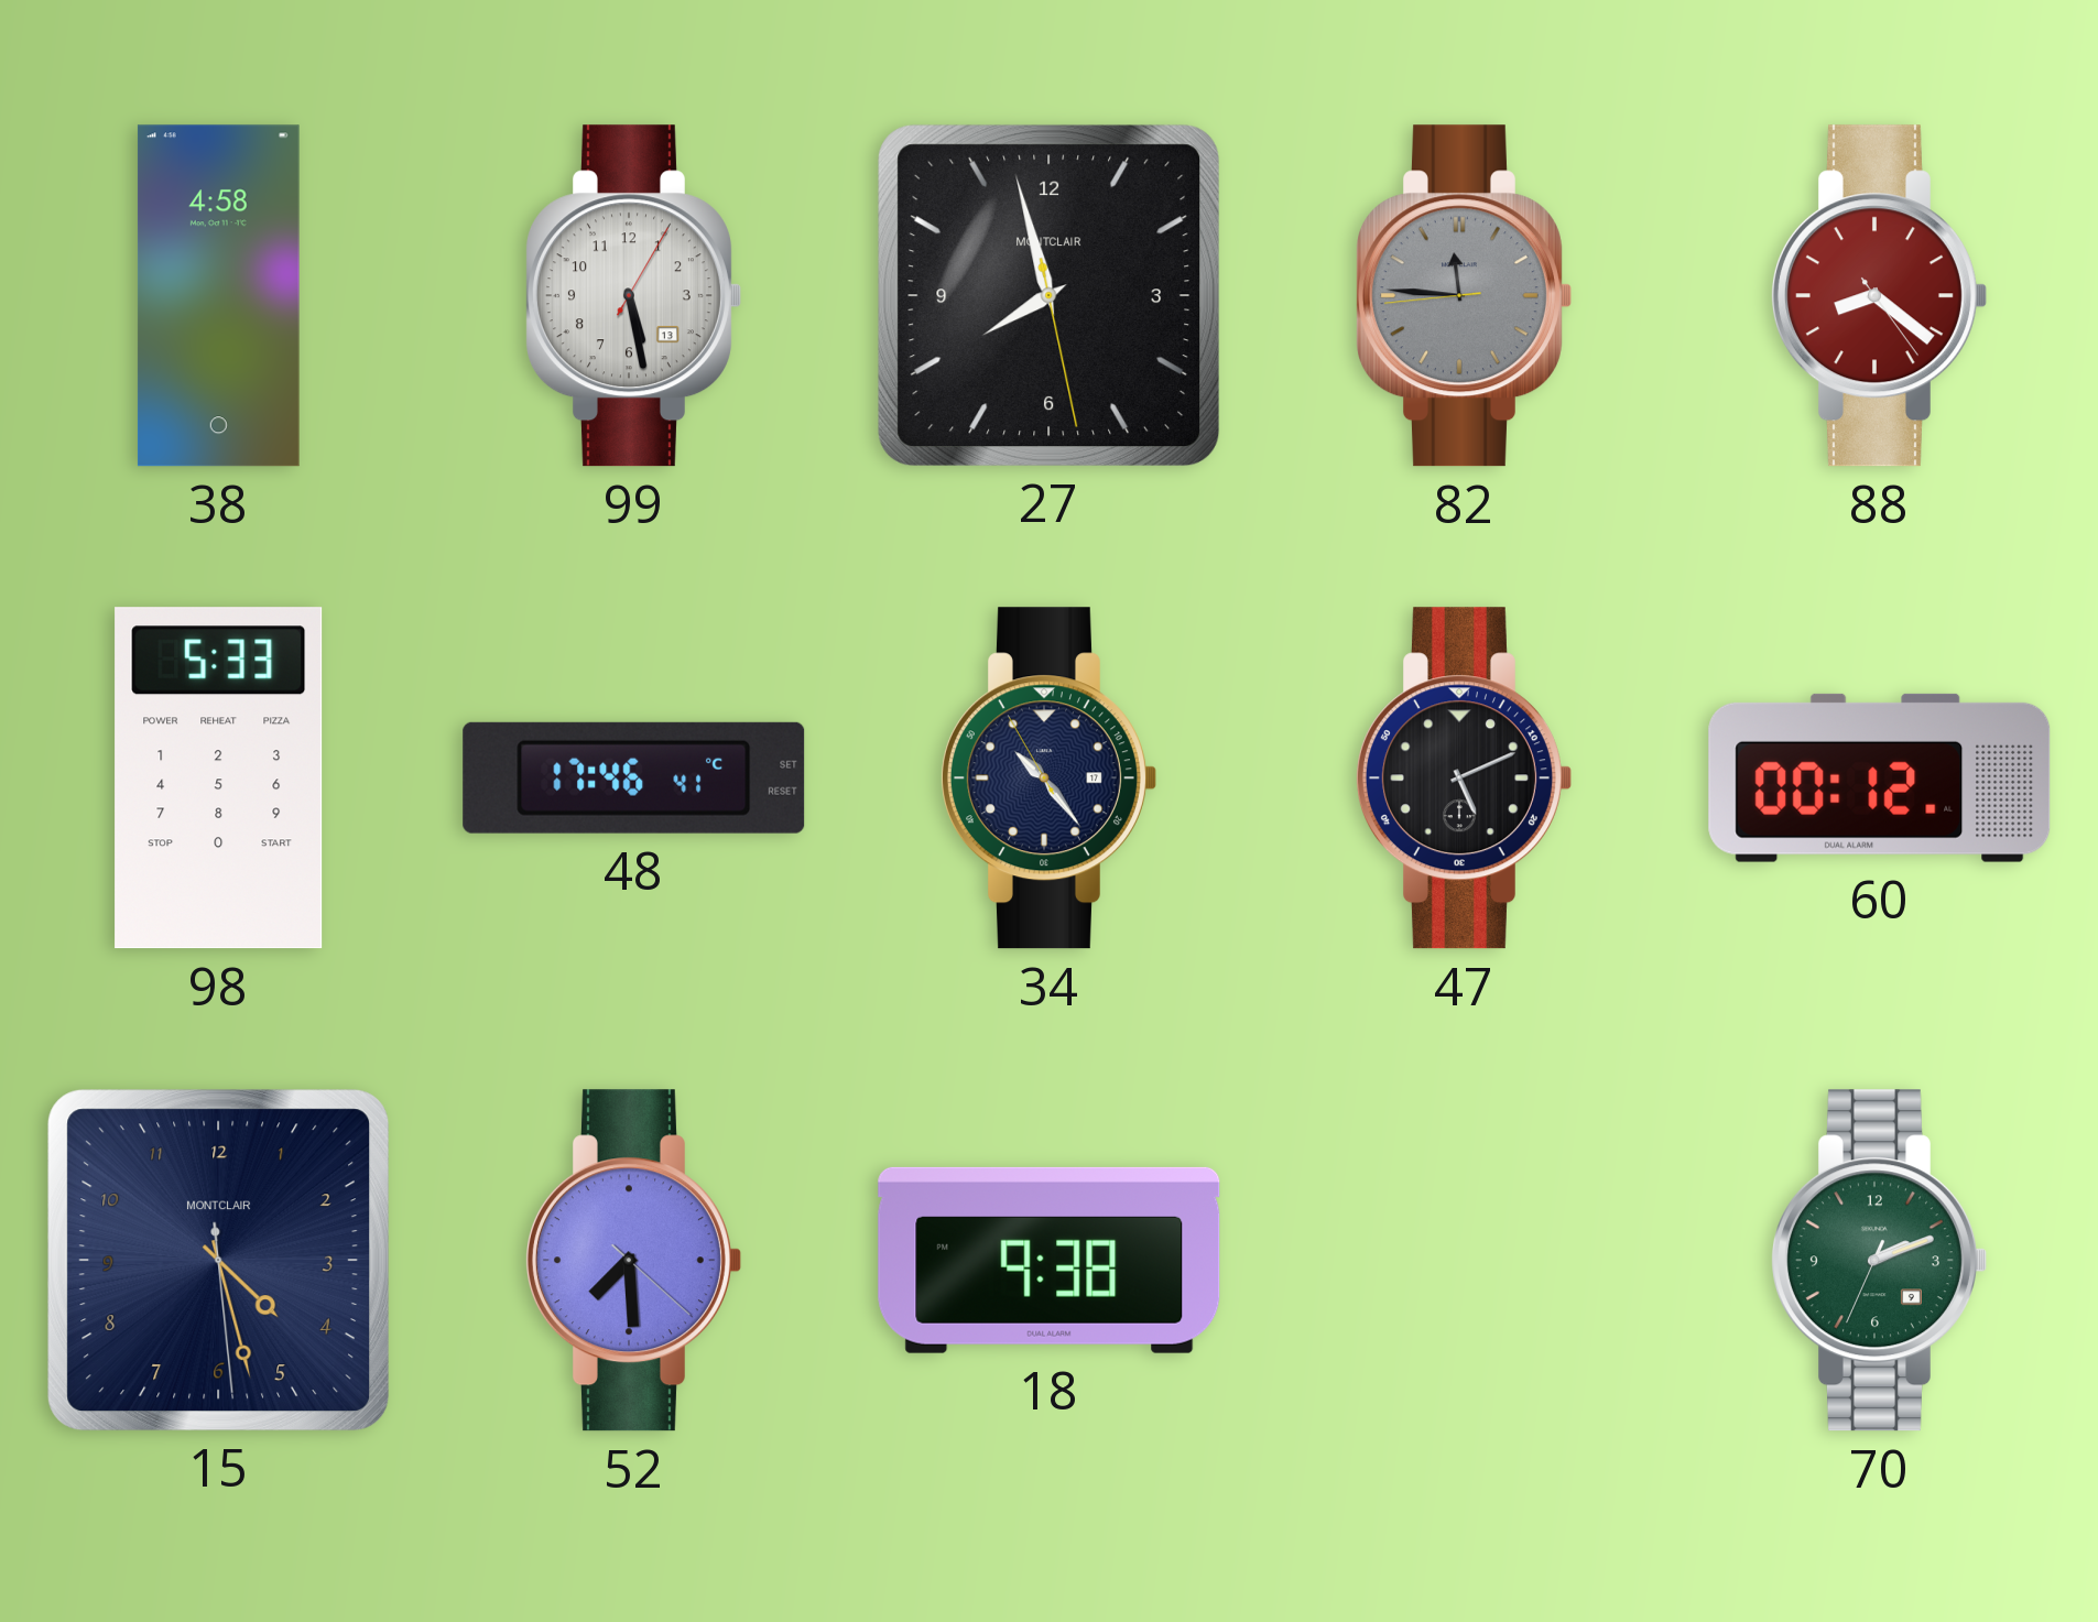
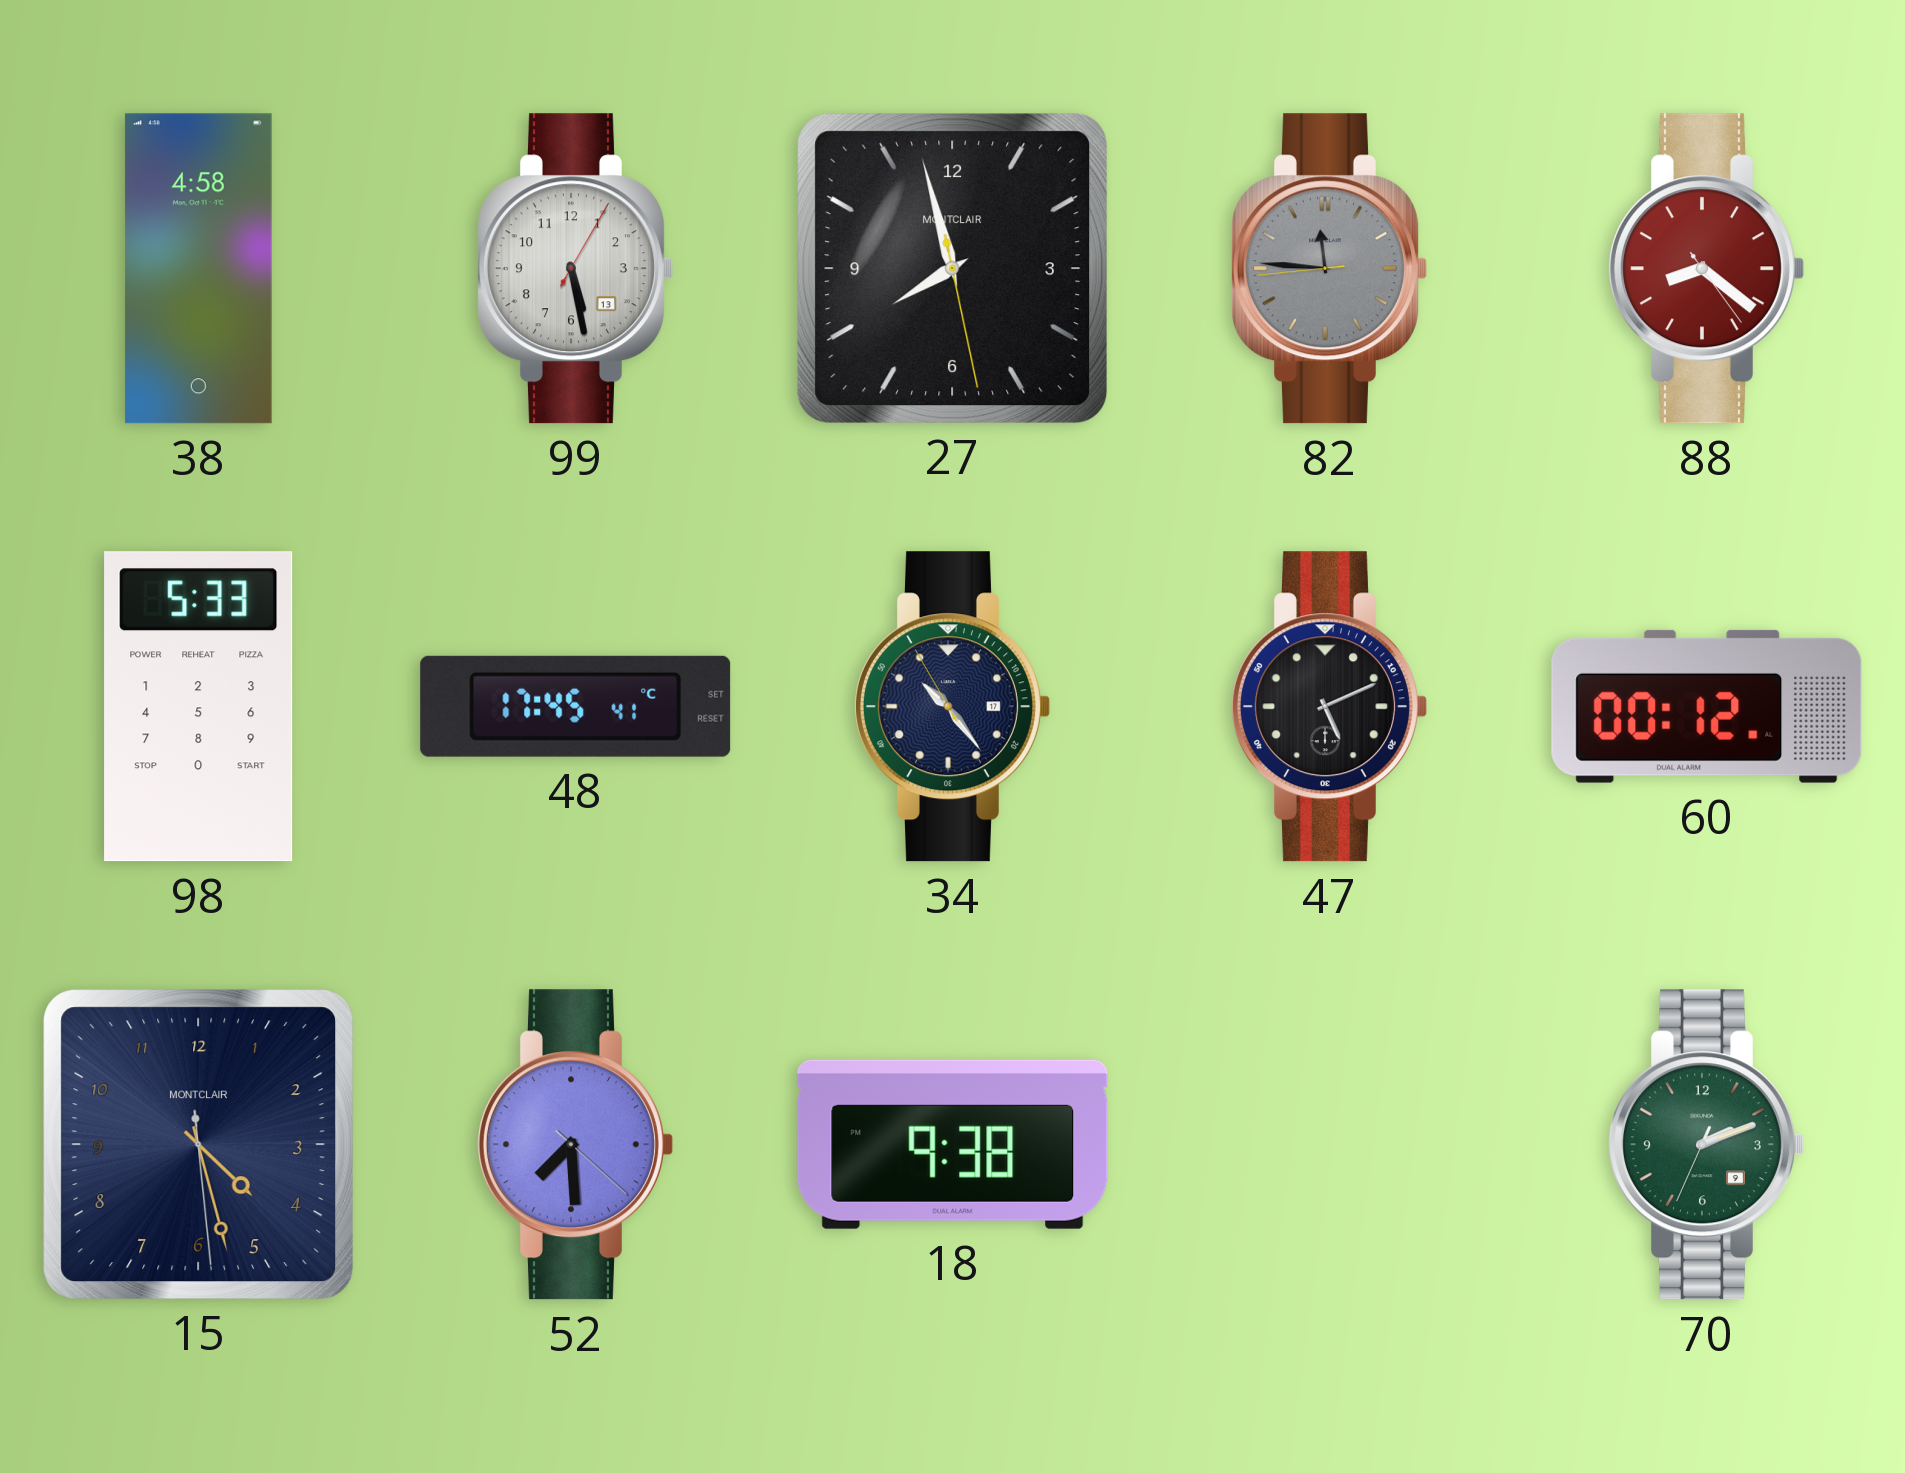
48: 17:46 -> 17:45
